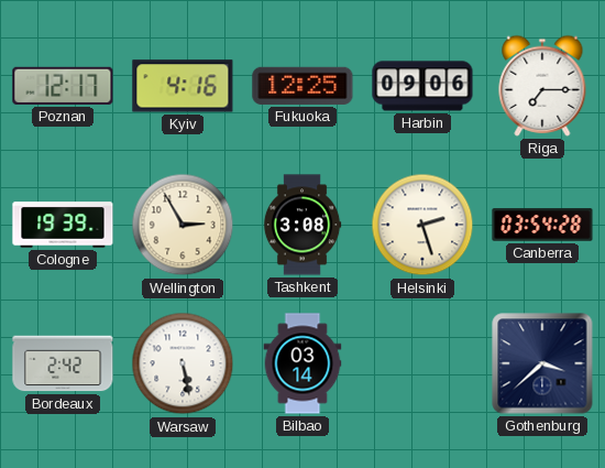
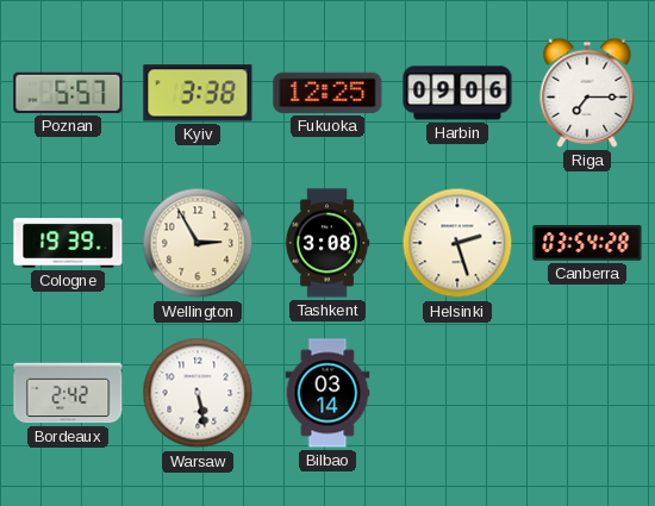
Poznan: 12:17 -> 5:57
Kyiv: 4:16 -> 3:38
Gothenburg: 3:38 -> none
